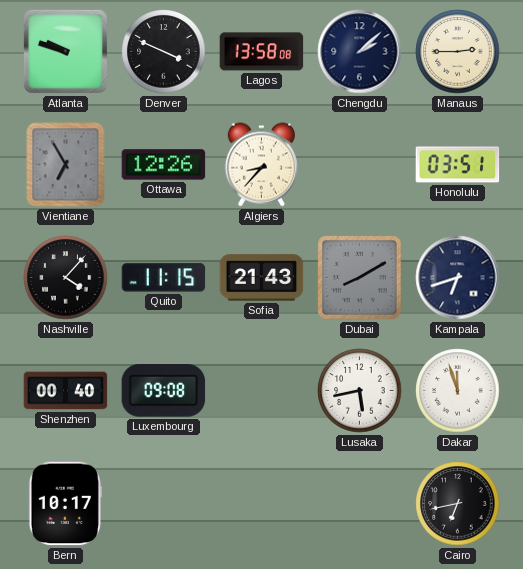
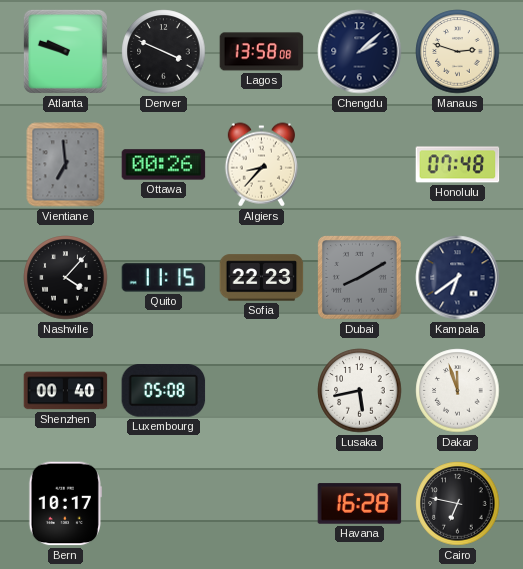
Manaus: 2:45 -> 2:48
Vientiane: 6:55 -> 6:59
Ottawa: 12:26 -> 00:26
Honolulu: 03:51 -> 07:48
Sofia: 21:43 -> 22:23
Kampala: 6:42 -> 6:39
Luxembourg: 09:08 -> 05:08
Havana: none -> 16:28
Cairo: 6:43 -> 6:47
